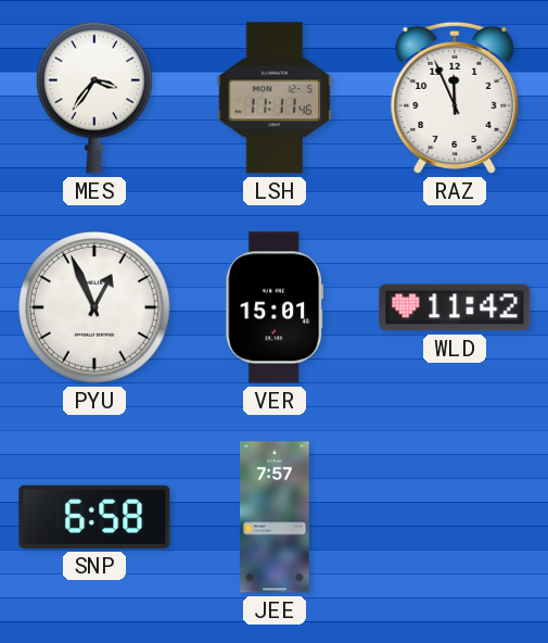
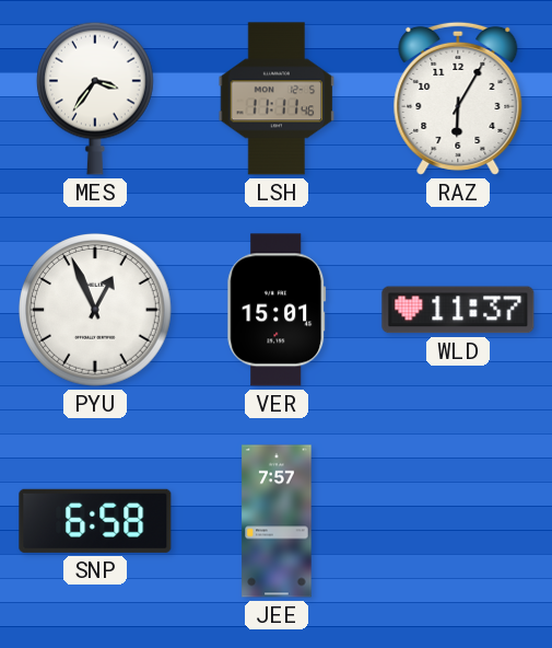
RAZ: 11:56 -> 6:05
WLD: 11:42 -> 11:37
